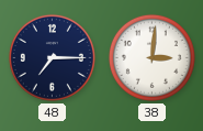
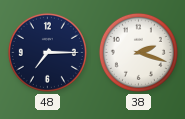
38: 3:01 -> 2:18
